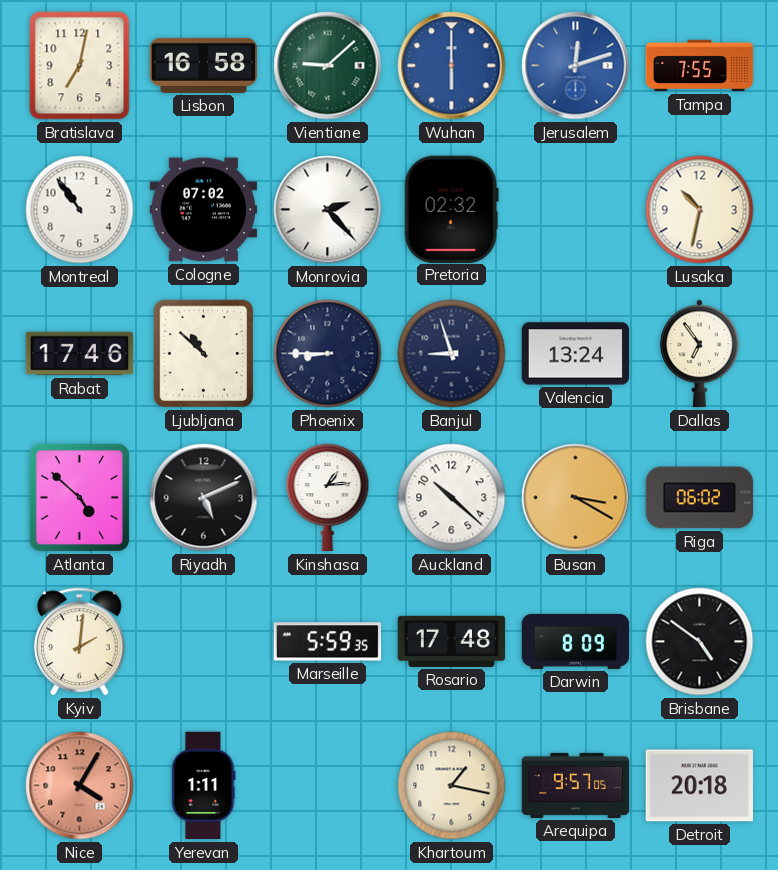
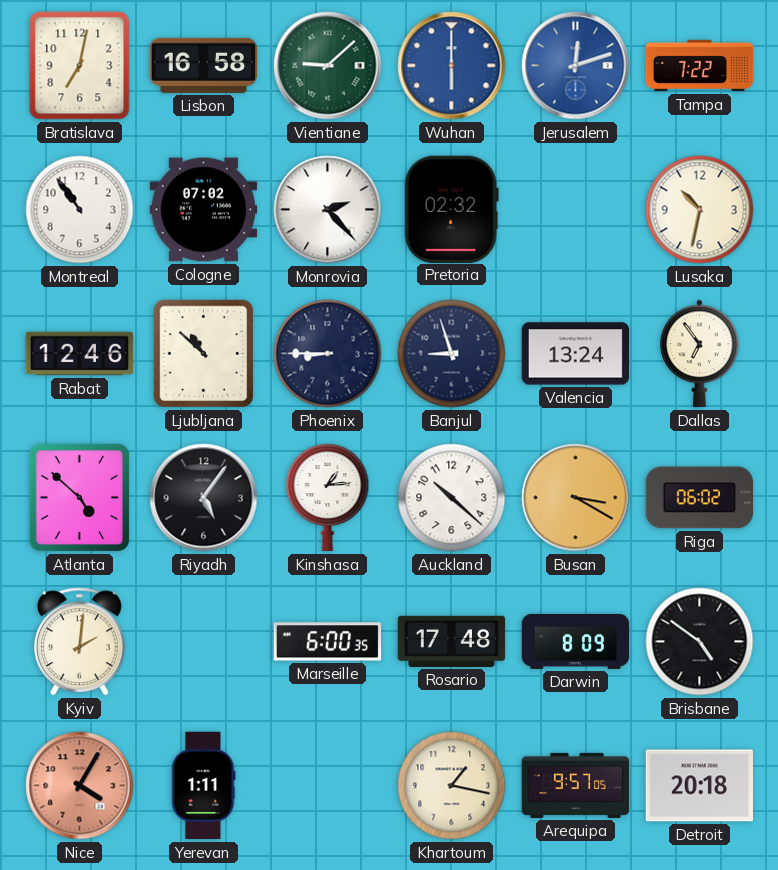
Tampa: 7:55 -> 7:22
Rabat: 17:46 -> 12:46
Riyadh: 5:11 -> 5:06
Marseille: 5:59 -> 6:00
